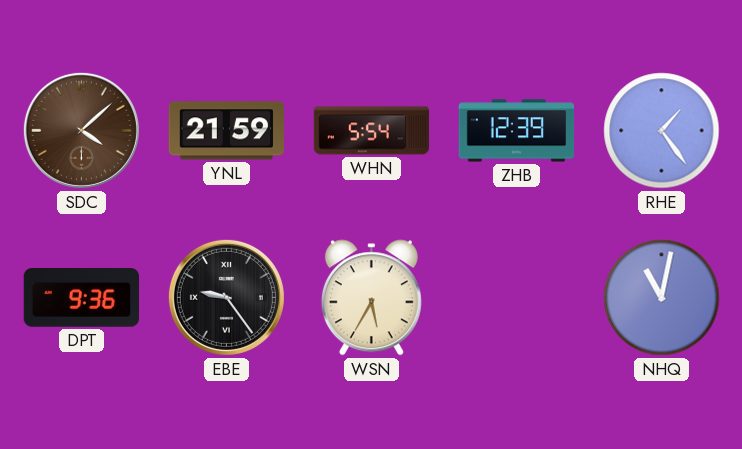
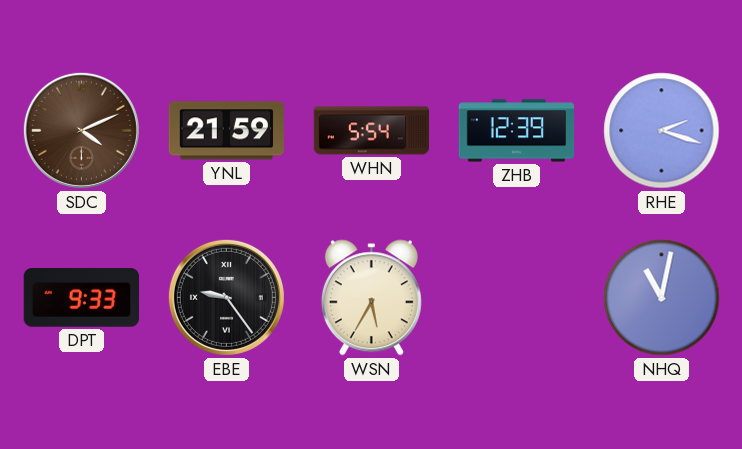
SDC: 4:08 -> 4:11
RHE: 1:24 -> 2:18
DPT: 9:36 -> 9:33
